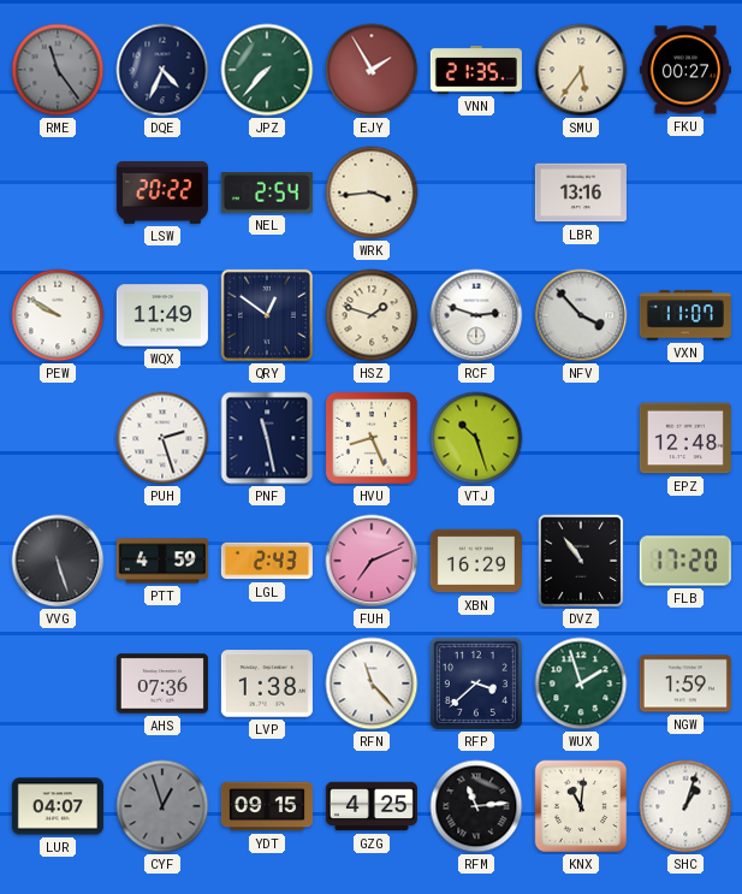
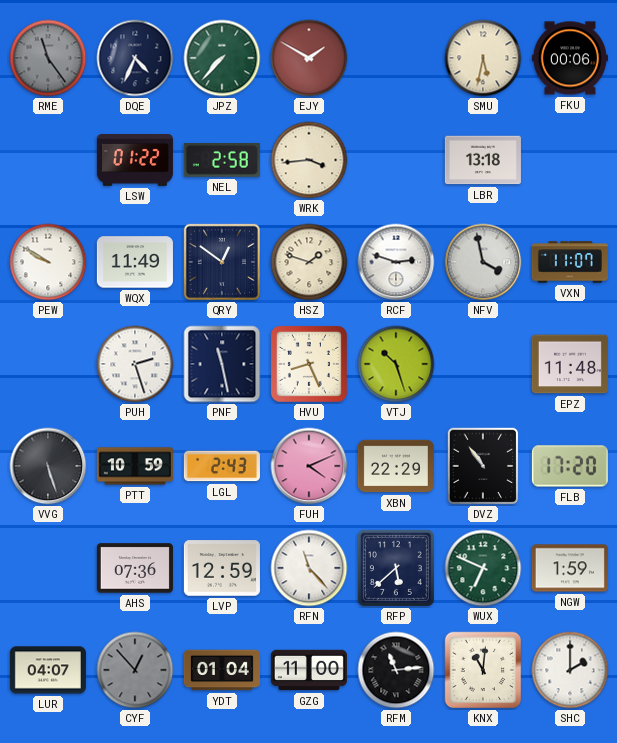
EJY: 1:55 -> 1:50
VNN: 21:35 -> none
SMU: 5:36 -> 5:32
FKU: 00:27 -> 00:06
LSW: 20:22 -> 01:22
NEL: 2:54 -> 2:58
LBR: 13:16 -> 13:18
NFV: 3:53 -> 3:58
EPZ: 12:48 -> 11:48
PTT: 4:59 -> 10:59
FUH: 7:11 -> 4:11
XBN: 16:29 -> 22:29
LVP: 1:38 -> 12:59
RFP: 3:38 -> 5:38
WUX: 1:57 -> 6:49
CYF: 12:57 -> 12:53
YDT: 09:15 -> 01:04
GZG: 4:25 -> 11:00
SHC: 1:03 -> 2:00
